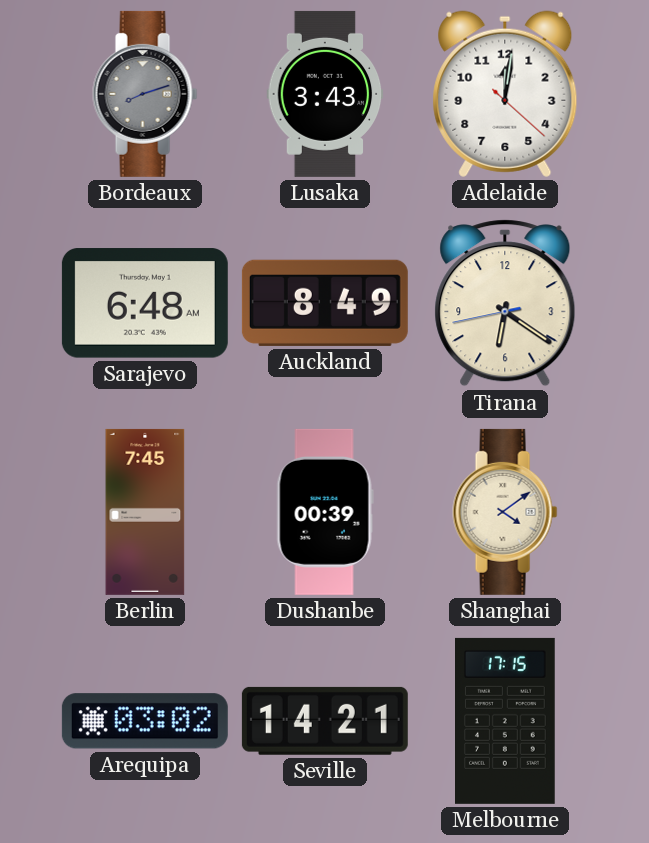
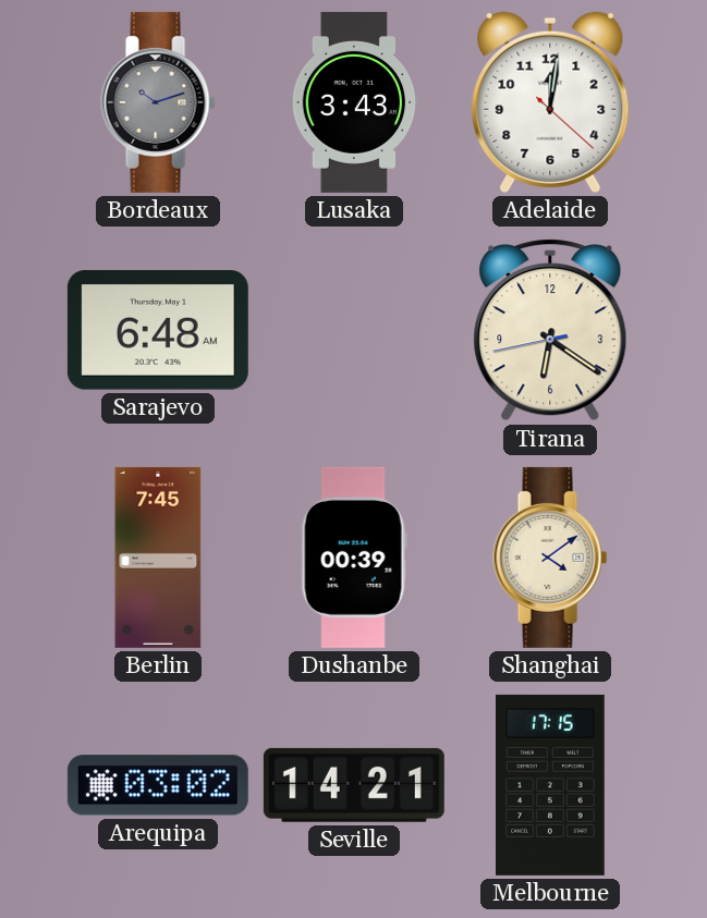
Bordeaux: 8:12 -> 10:12
Auckland: 8:49 -> none
